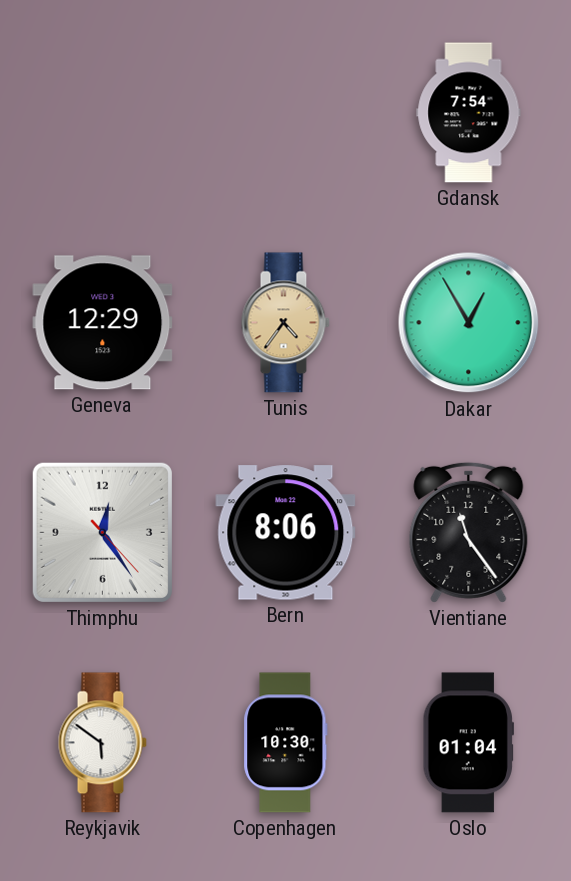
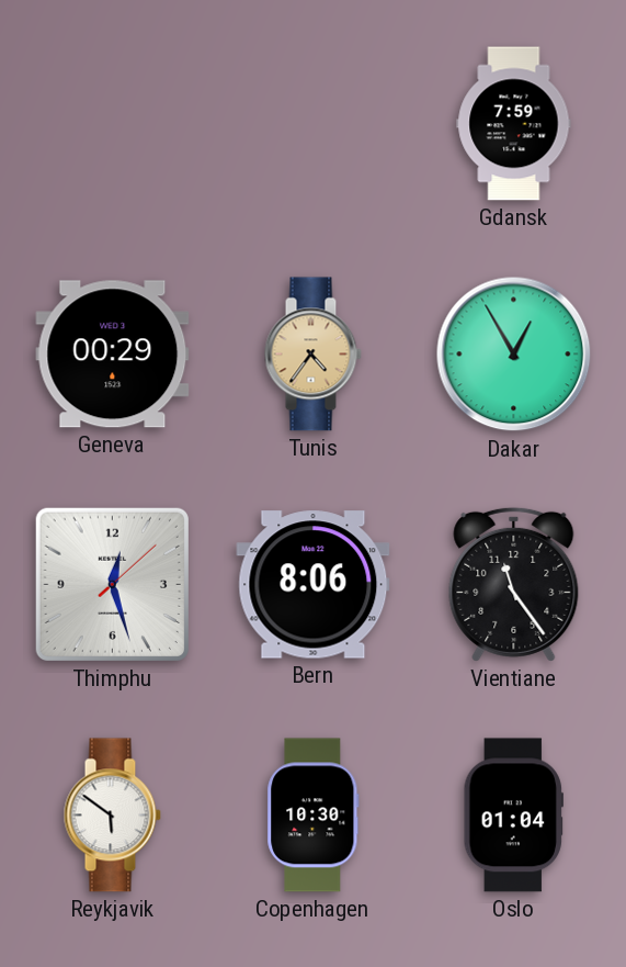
Gdansk: 7:54 -> 7:59
Geneva: 12:29 -> 00:29
Thimphu: 12:24 -> 12:27
